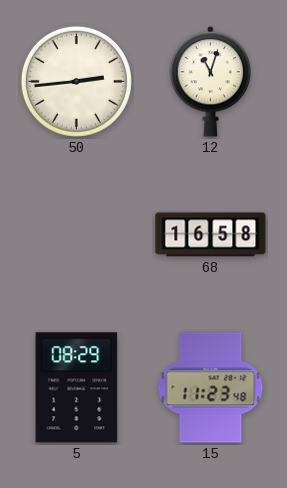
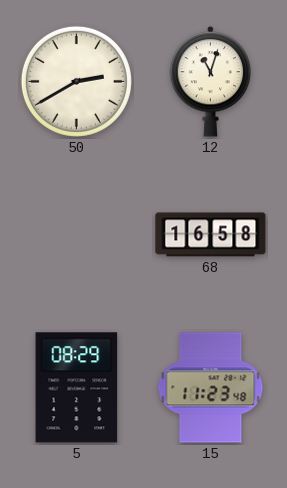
50: 2:44 -> 2:40
